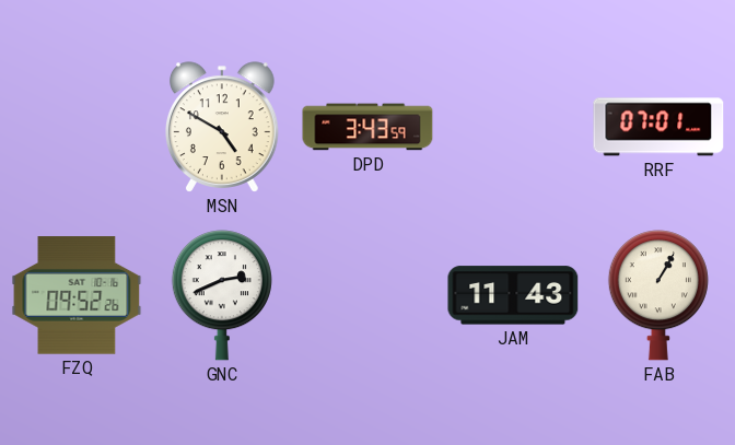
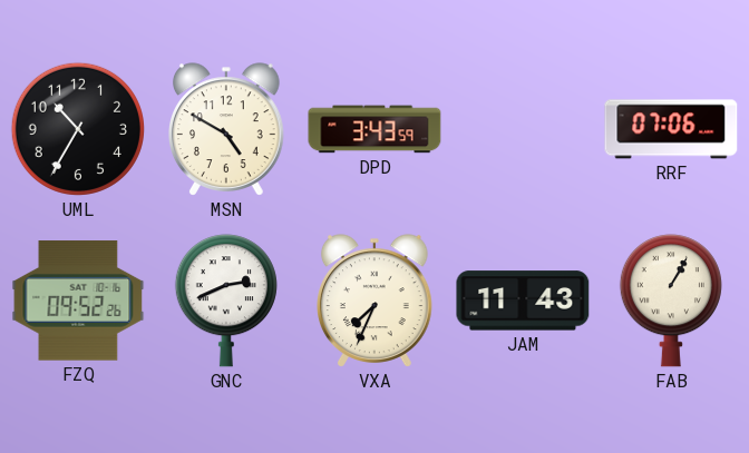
UML: none -> 10:35
RRF: 07:01 -> 07:06
VXA: none -> 7:34
